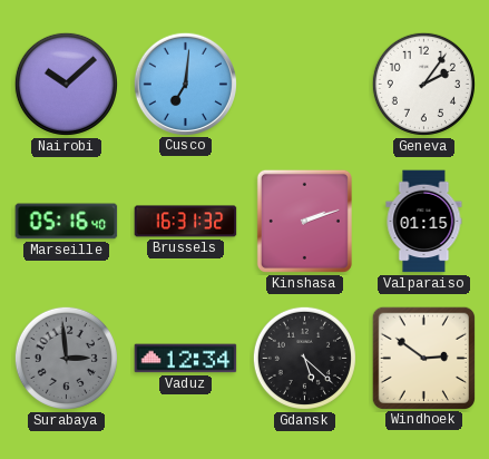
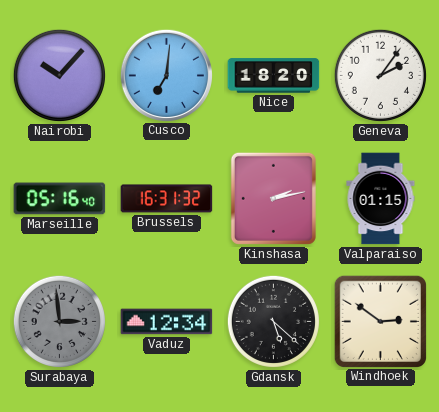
Nairobi: 10:08 -> 10:07
Nice: none -> 18:20
Kinshasa: 2:12 -> 2:13
